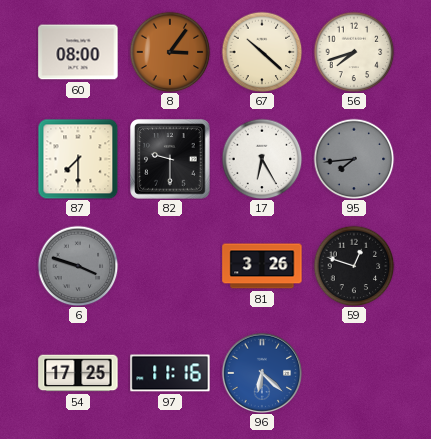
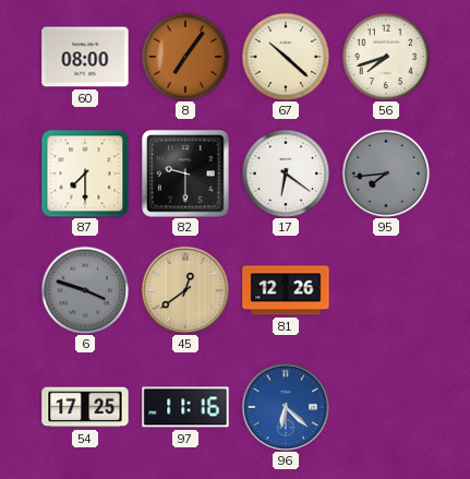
8: 3:06 -> 7:06
17: 6:25 -> 6:21
45: none -> 12:39
81: 3:26 -> 12:26
59: 12:48 -> none
